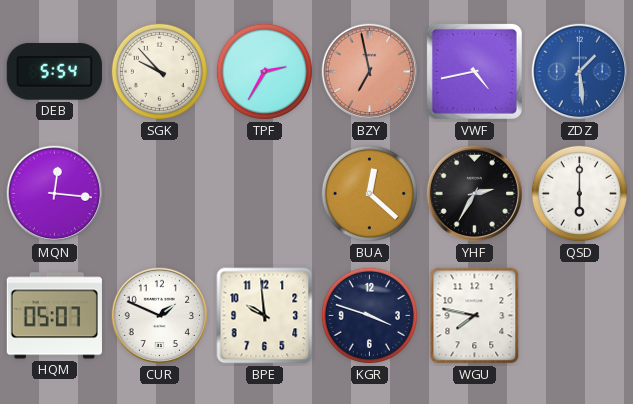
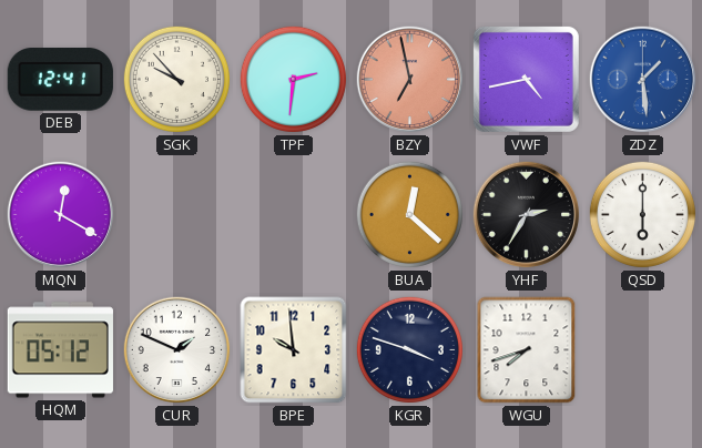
DEB: 5:54 -> 12:41
TPF: 2:35 -> 2:31
MQN: 12:16 -> 12:20
HQM: 05:07 -> 05:12
WGU: 7:47 -> 7:42
